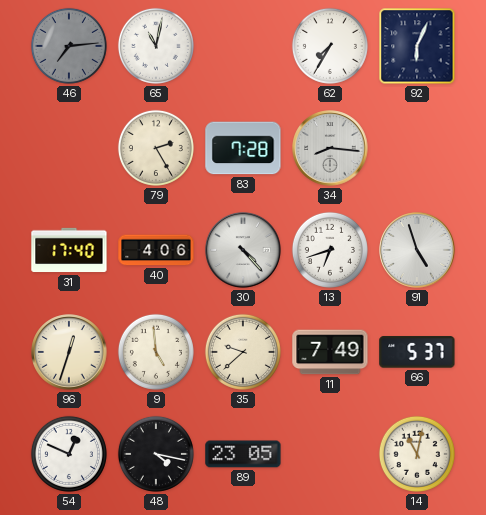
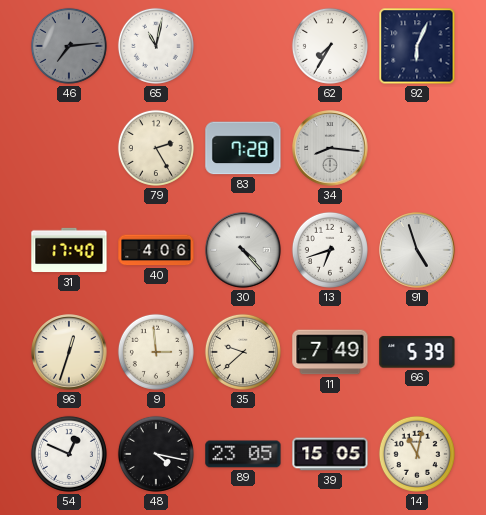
9: 4:59 -> 2:59
66: 5:37 -> 5:39
39: none -> 15:05
